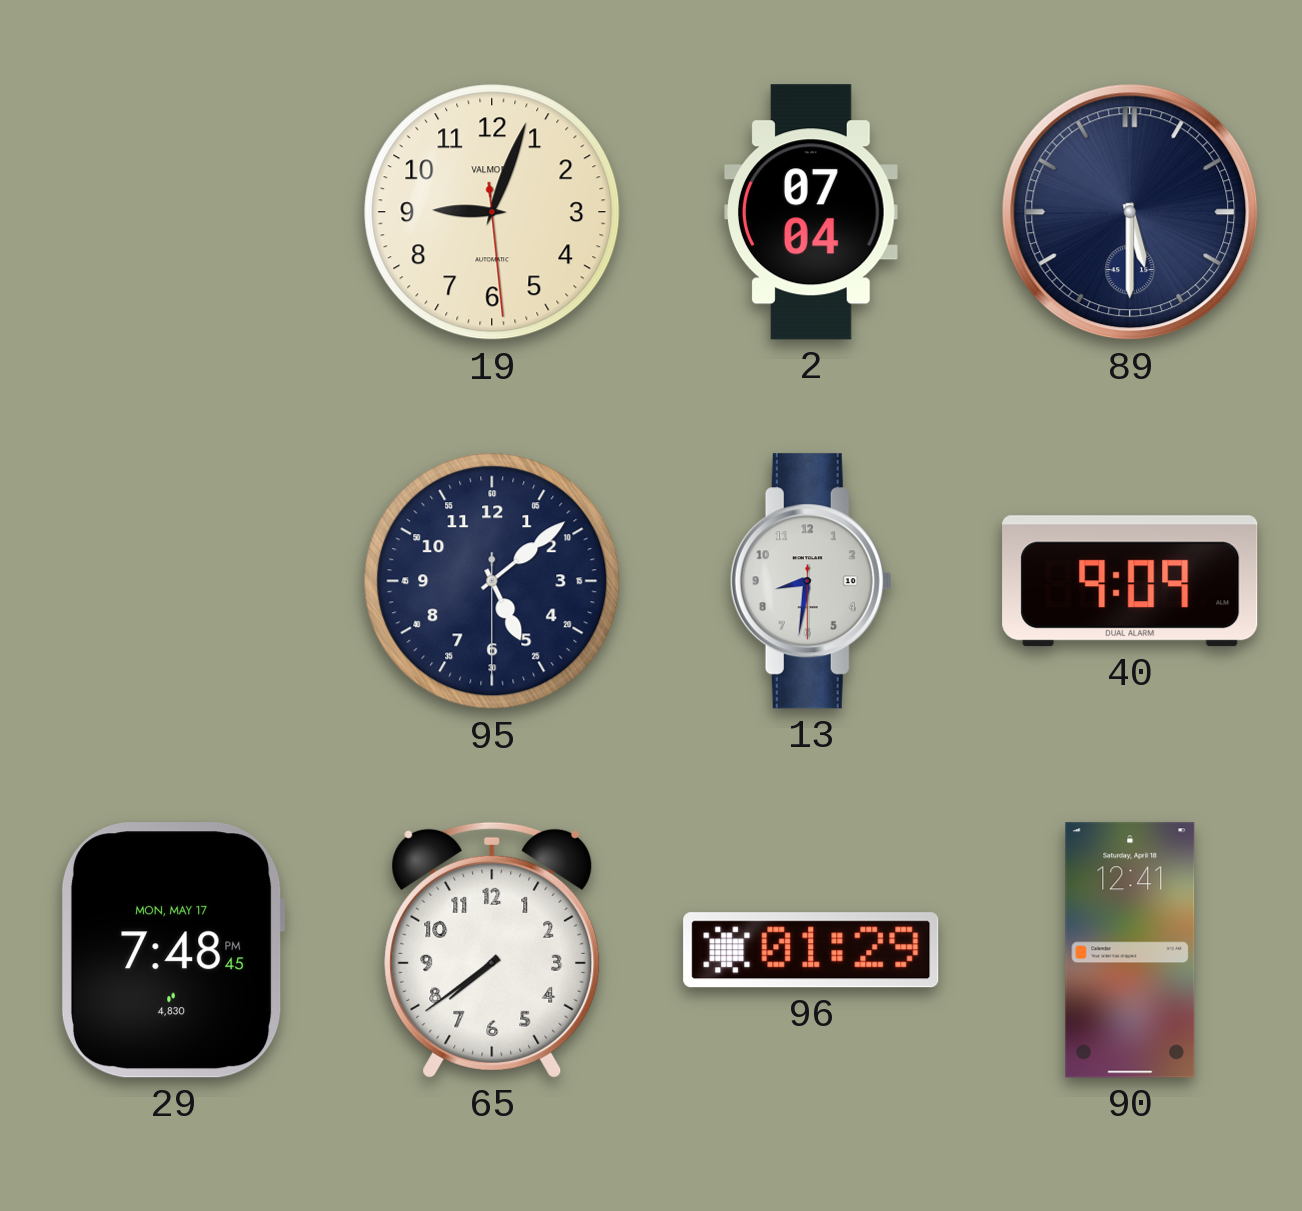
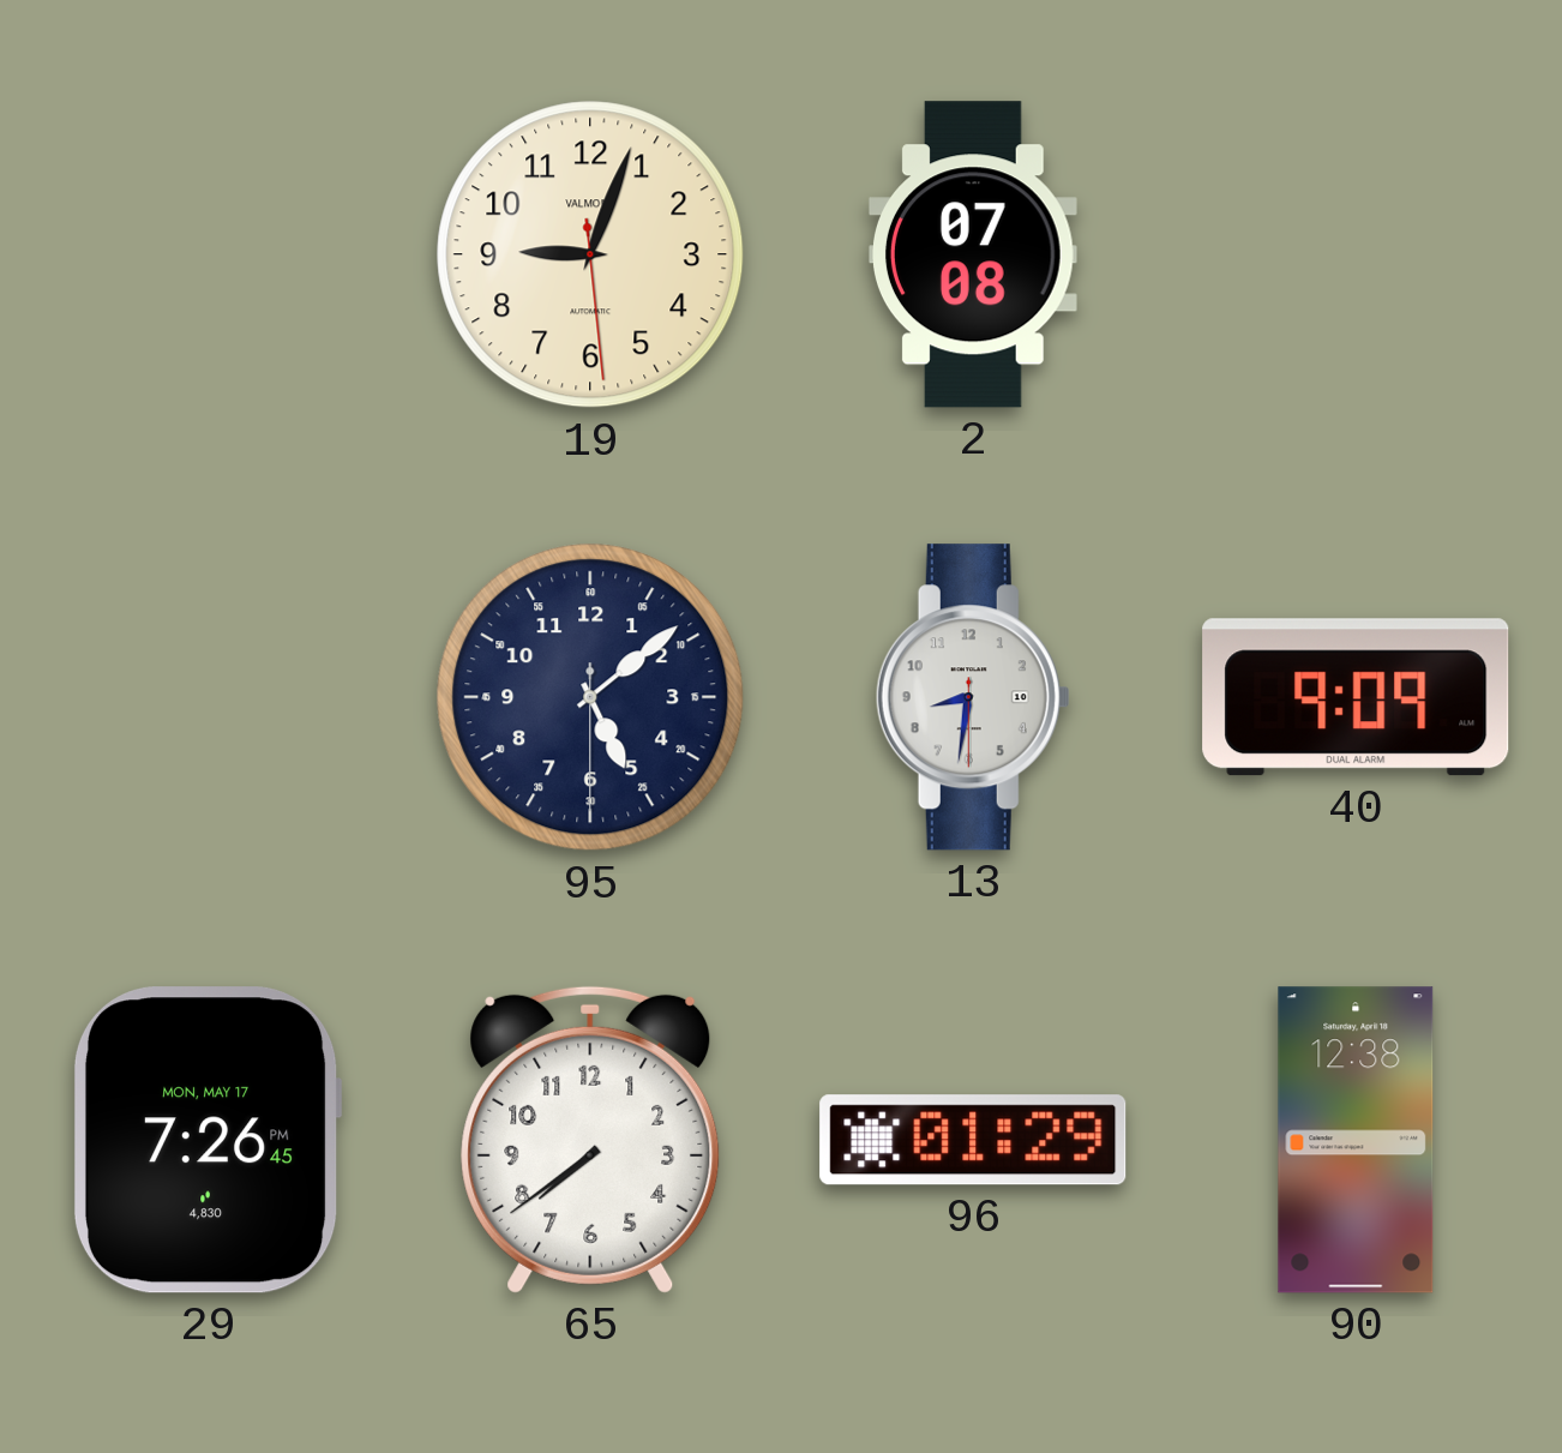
2: 07:04 -> 07:08
89: 5:30 -> none
29: 7:48 -> 7:26
90: 12:41 -> 12:38
